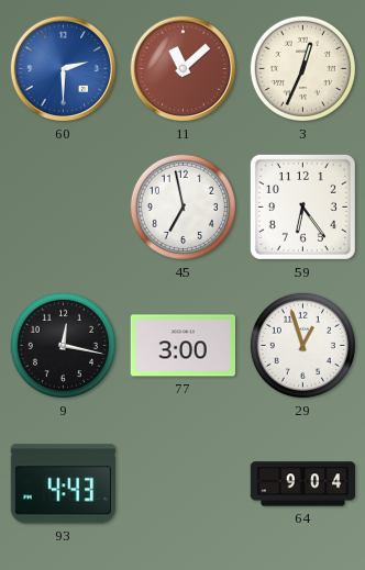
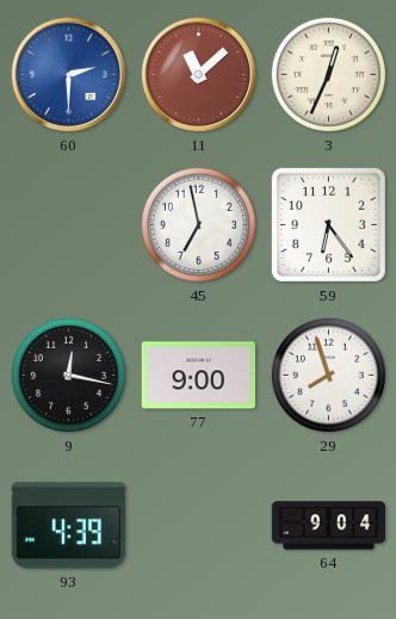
77: 3:00 -> 9:00
29: 12:57 -> 7:57
93: 4:43 -> 4:39
